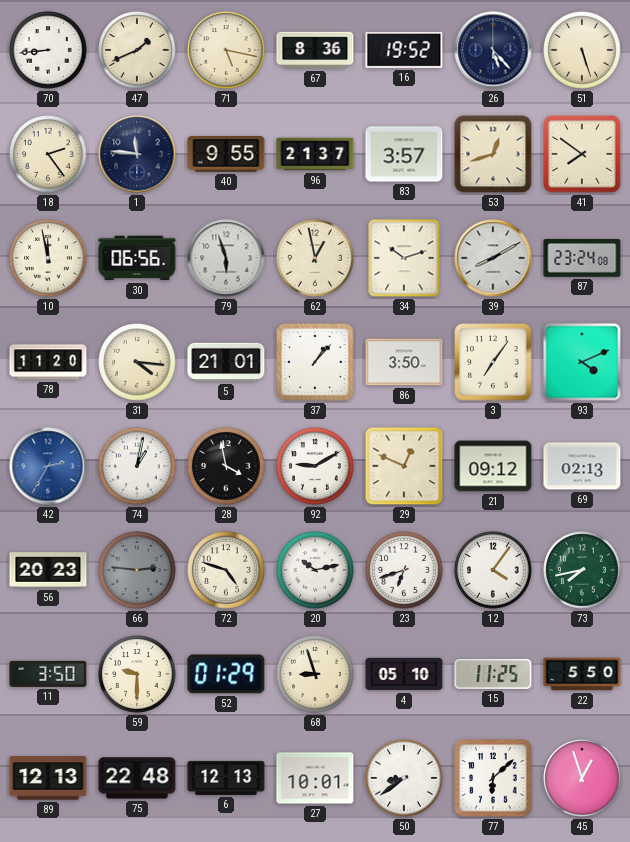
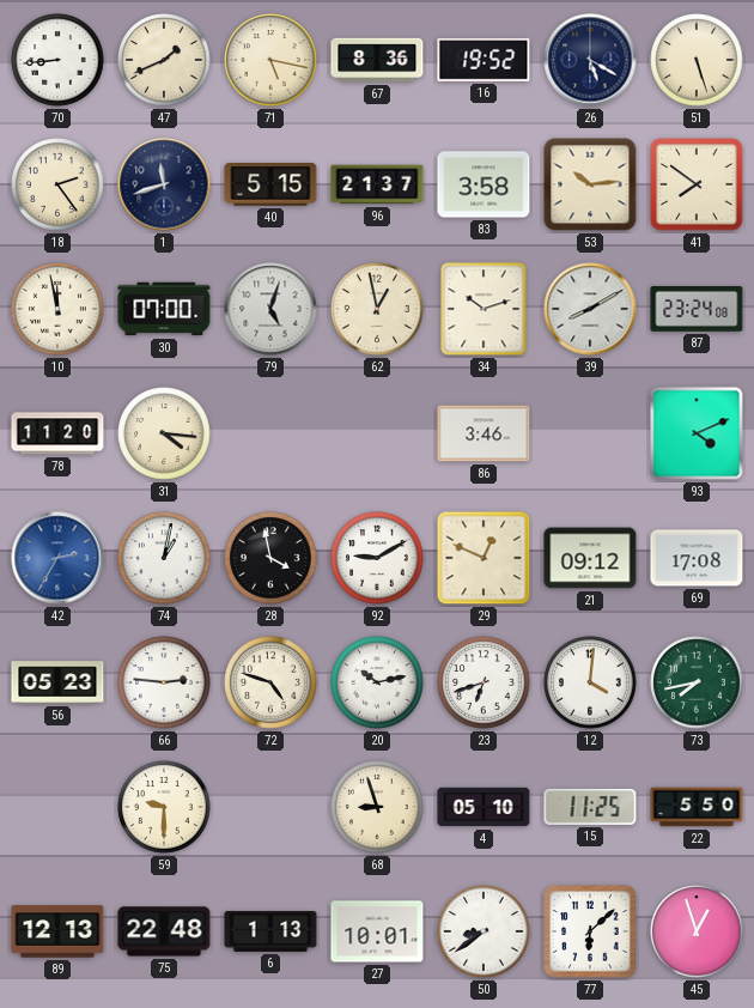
26: 5:23 -> 5:20
1: 11:46 -> 11:42
40: 9:55 -> 5:15
83: 3:57 -> 3:58
53: 12:42 -> 10:14
30: 06:56 -> 07:00
79: 5:57 -> 5:03
5: 21:01 -> none
37: 1:07 -> none
86: 3:50 -> 3:46
3: 7:06 -> none
69: 02:13 -> 17:08
56: 20:23 -> 05:23
66 dial: grey -> white
12: 4:06 -> 4:01
11: 3:50 -> none
52: 01:29 -> none
6: 12:13 -> 1:13
